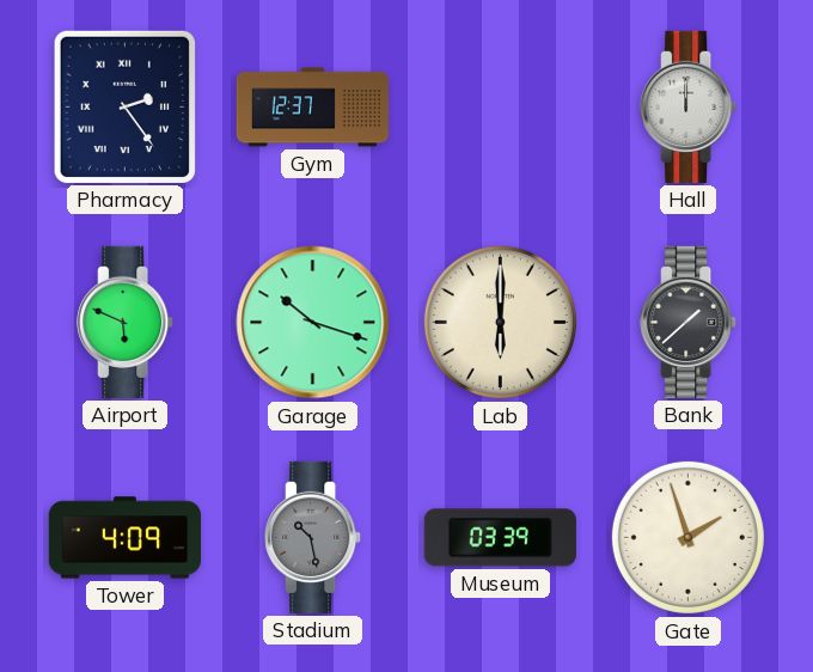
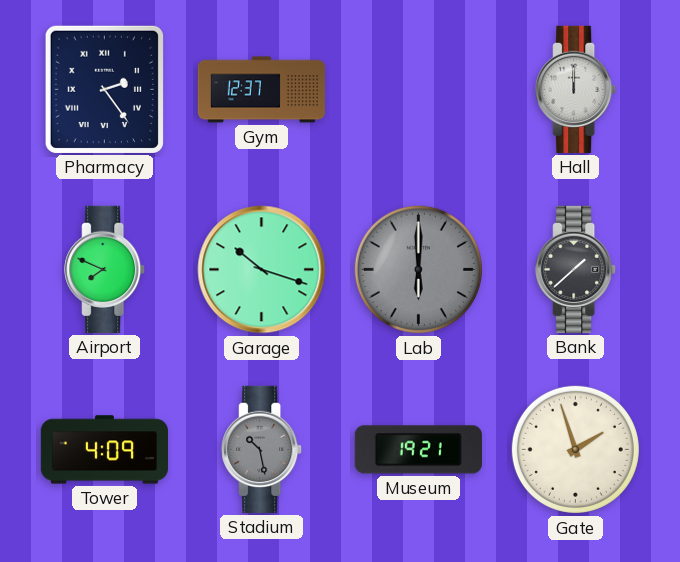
Airport: 5:49 -> 7:49
Lab dial: cream -> grey
Museum: 03:39 -> 19:21
